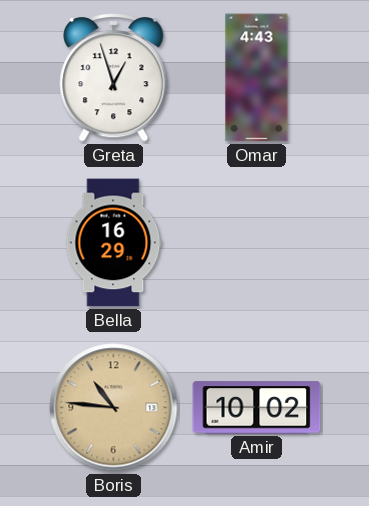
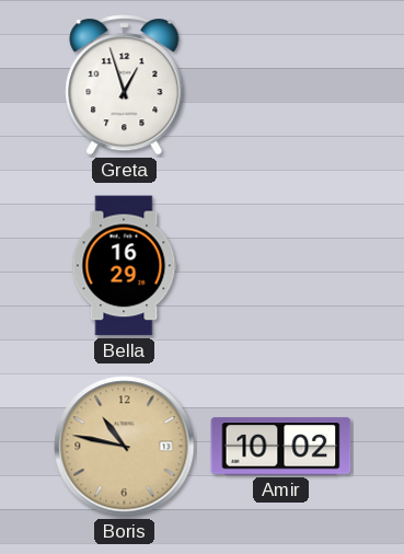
Omar: 4:43 -> none
Boris: 10:46 -> 10:47
